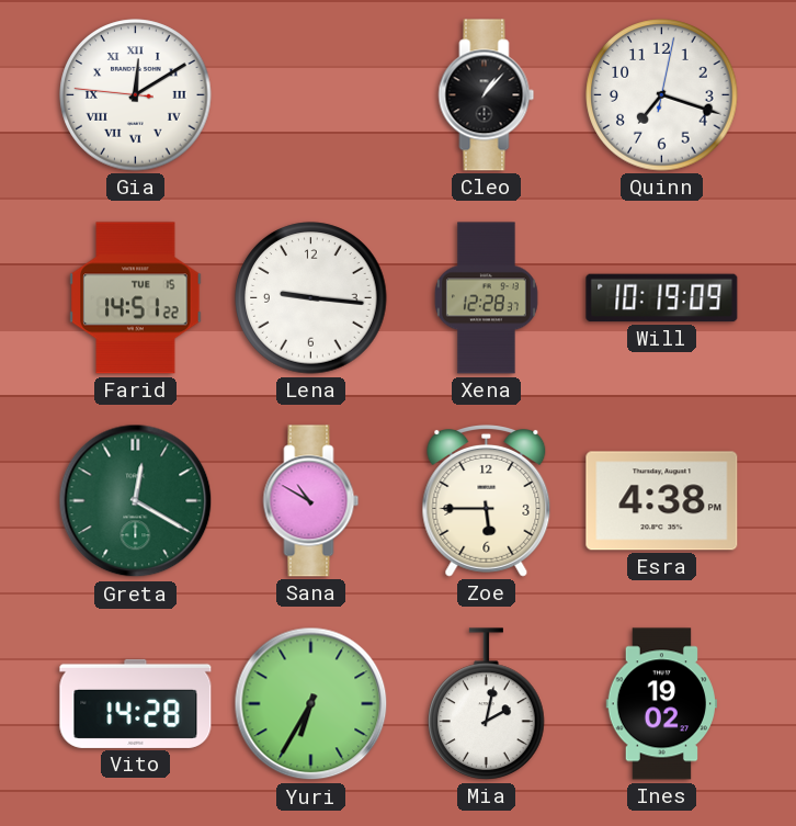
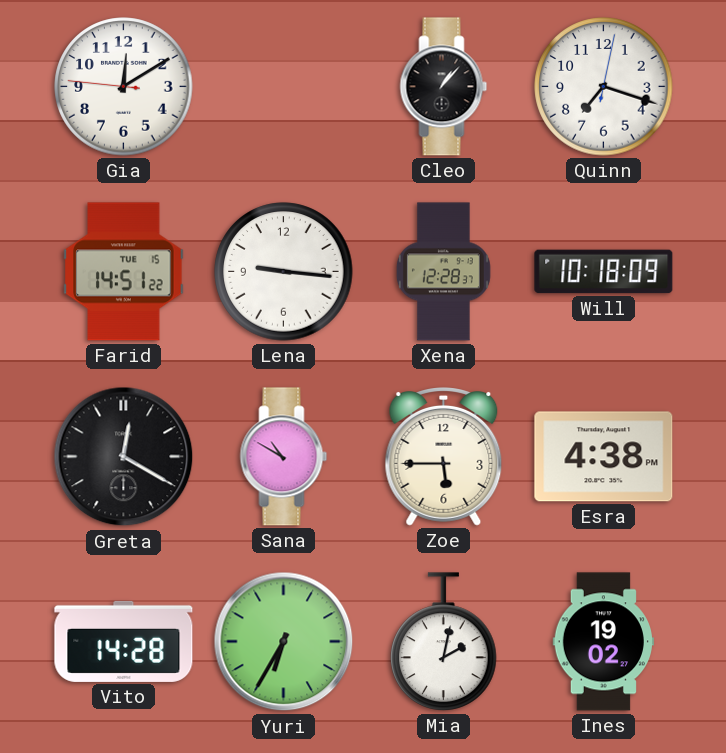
Gia numerals: Roman -> Arabic
Will: 10:19 -> 10:18
Greta dial: green -> black
